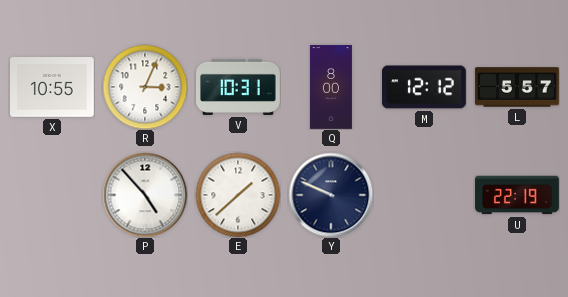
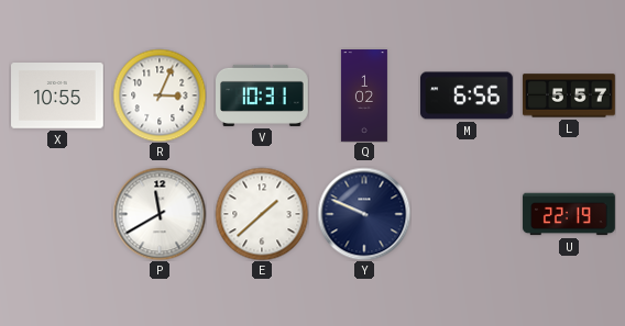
Q: 8:00 -> 1:02
M: 12:12 -> 6:56
P: 4:53 -> 11:40
